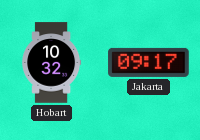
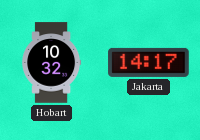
Jakarta: 09:17 -> 14:17
